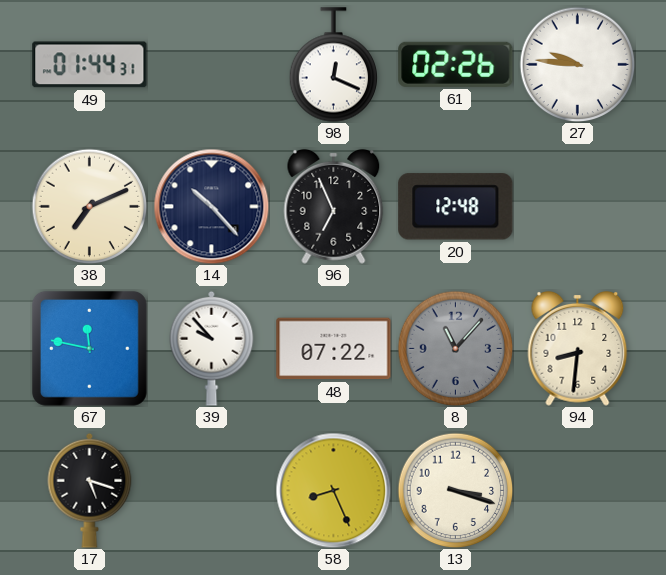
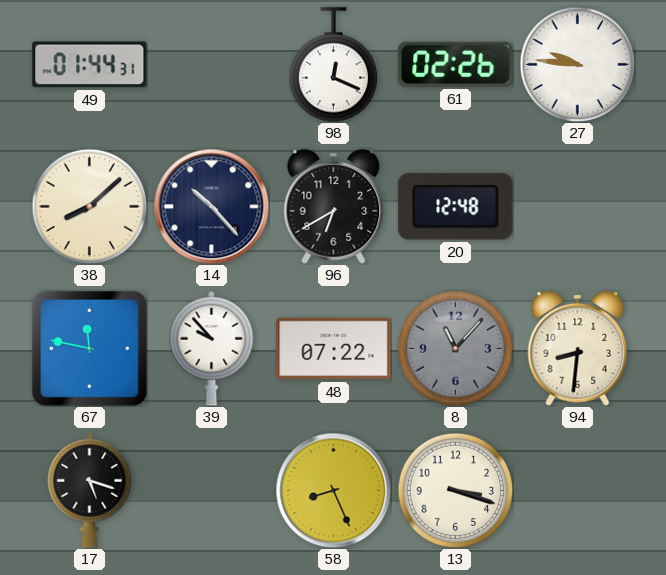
38: 7:11 -> 8:08
96: 6:56 -> 6:40
